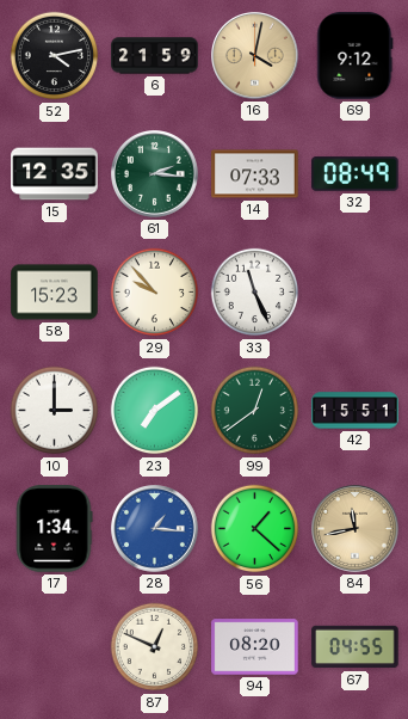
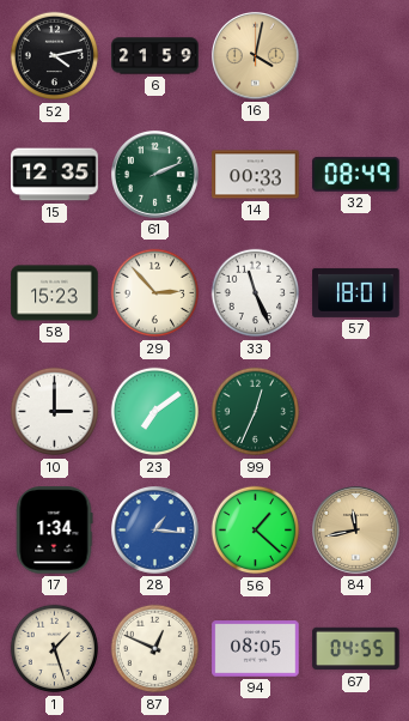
69: 9:12 -> none
61: 2:16 -> 2:11
14: 07:33 -> 00:33
29: 9:53 -> 2:53
57: none -> 18:01
99: 12:39 -> 12:34
42: 15:51 -> none
1: none -> 1:27
94: 08:20 -> 08:05
